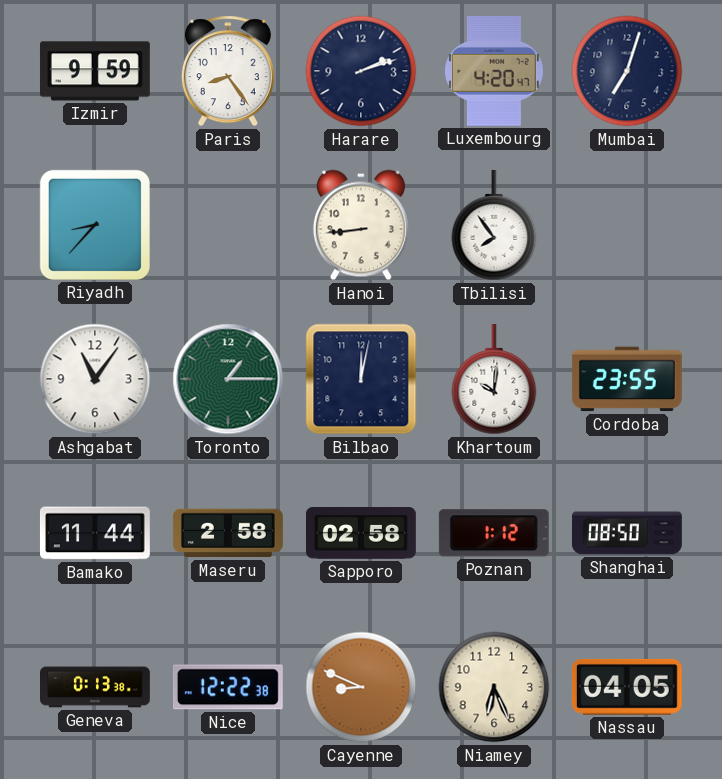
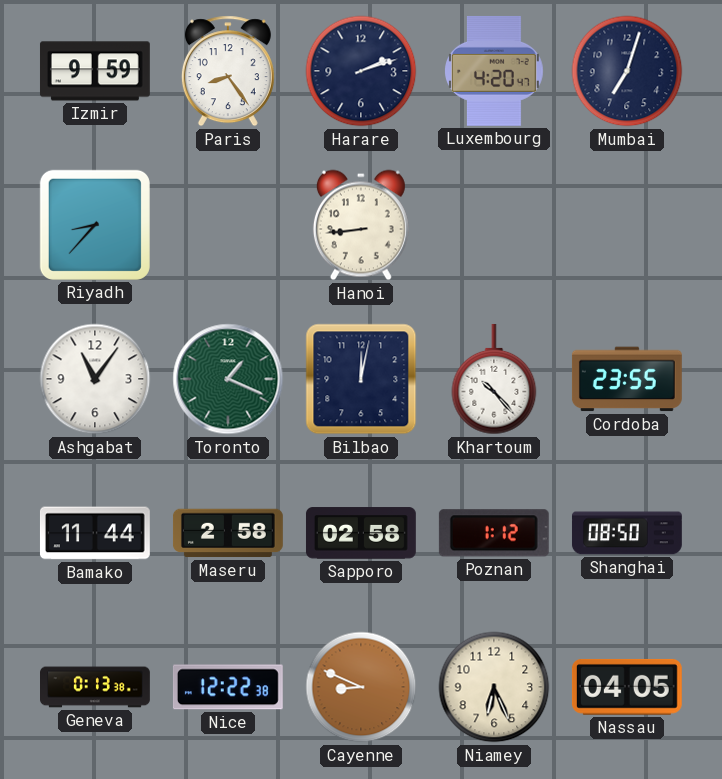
Tbilisi: 7:54 -> none
Toronto: 1:15 -> 1:19
Khartoum: 10:01 -> 10:23
